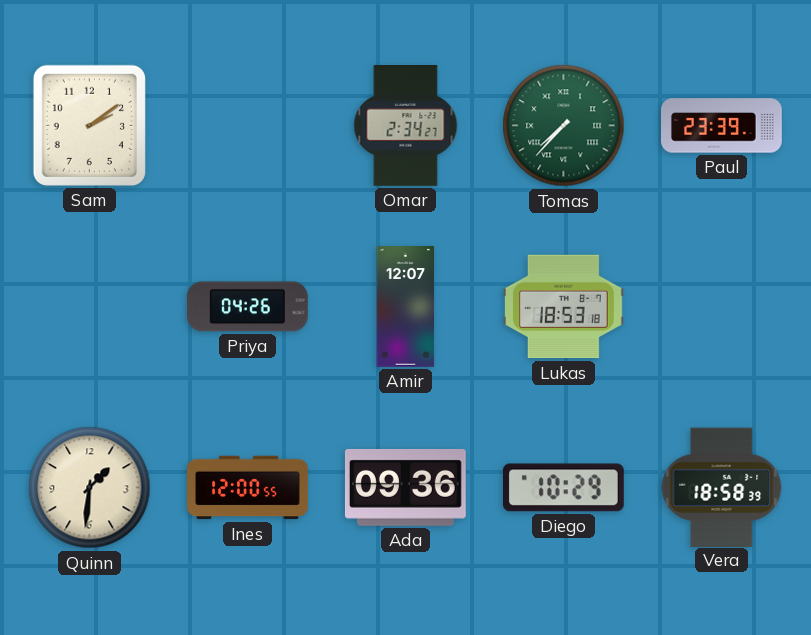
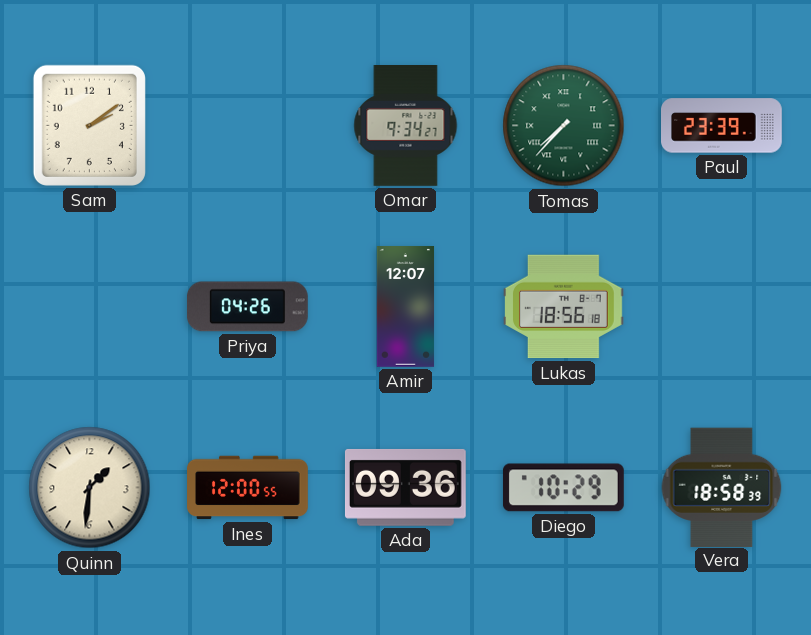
Omar: 2:34 -> 9:34
Lukas: 18:53 -> 18:56
